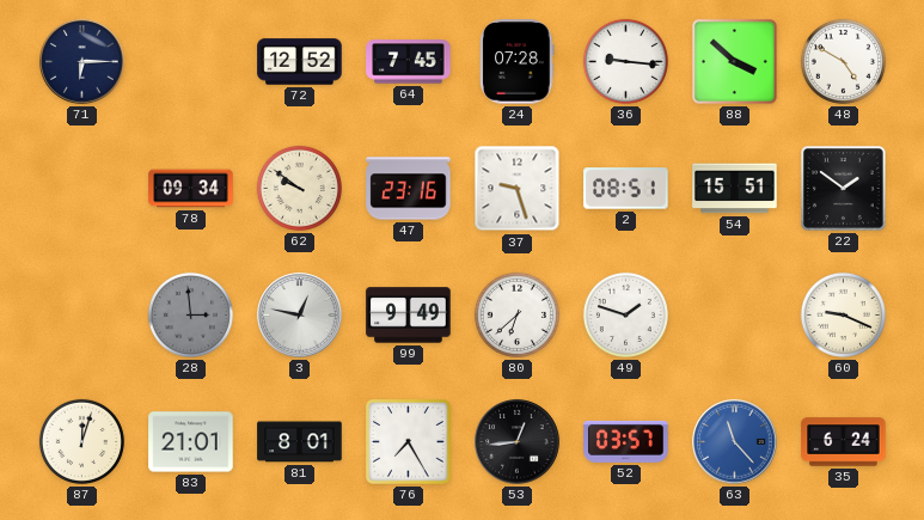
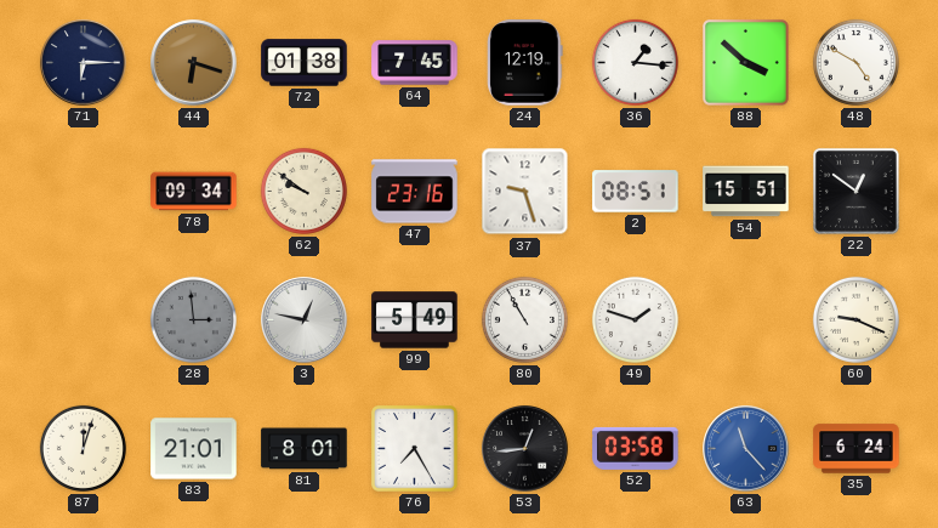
44: none -> 6:18
72: 12:52 -> 01:38
24: 07:28 -> 12:19
36: 9:16 -> 1:16
22: 1:51 -> 12:51
99: 9:49 -> 5:49
80: 6:38 -> 10:55
52: 03:57 -> 03:58
